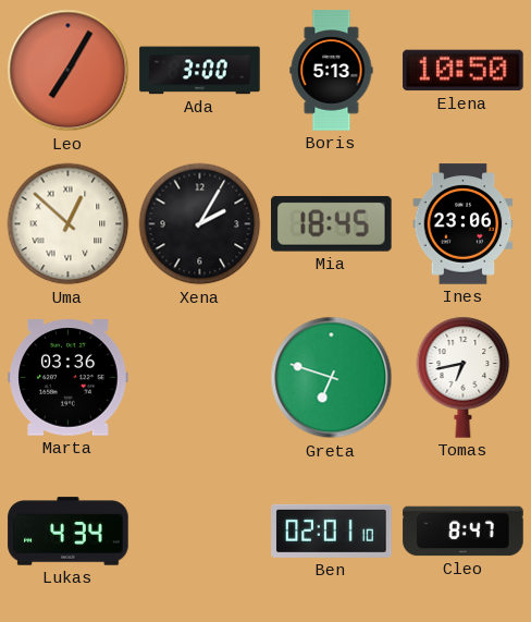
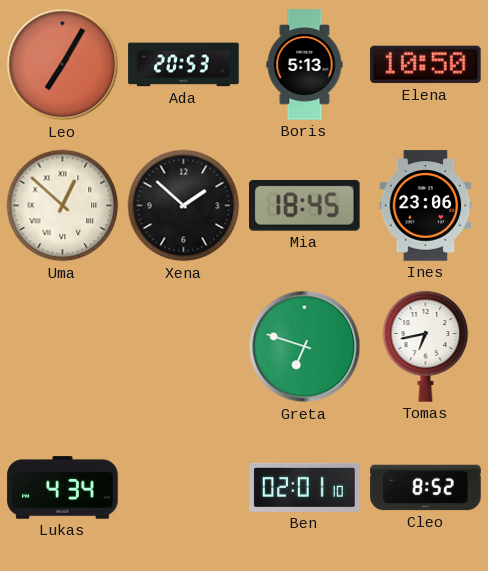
Ada: 3:00 -> 20:53
Xena: 2:05 -> 1:52
Marta: 03:36 -> none
Cleo: 8:47 -> 8:52
